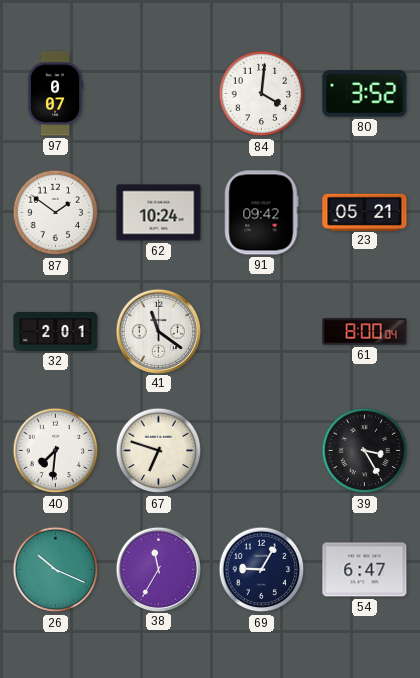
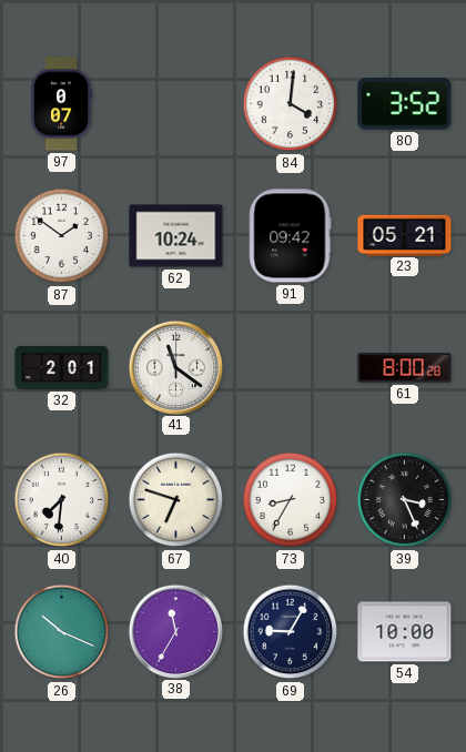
61: 8:00:04 -> 8:00:28
73: none -> 8:35
39: 3:25 -> 3:26
54: 6:47 -> 10:00
